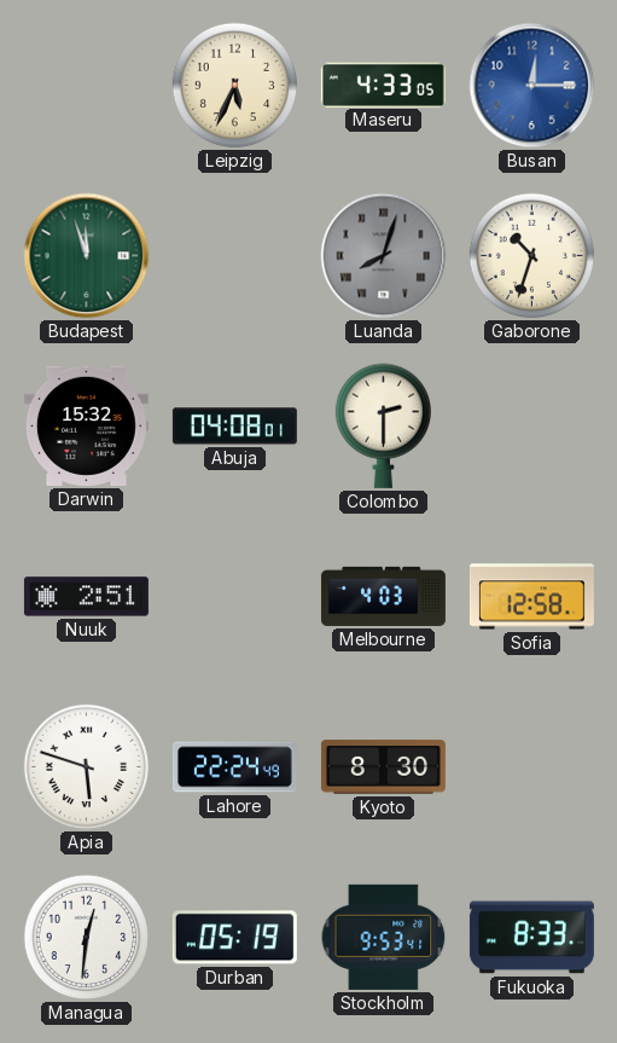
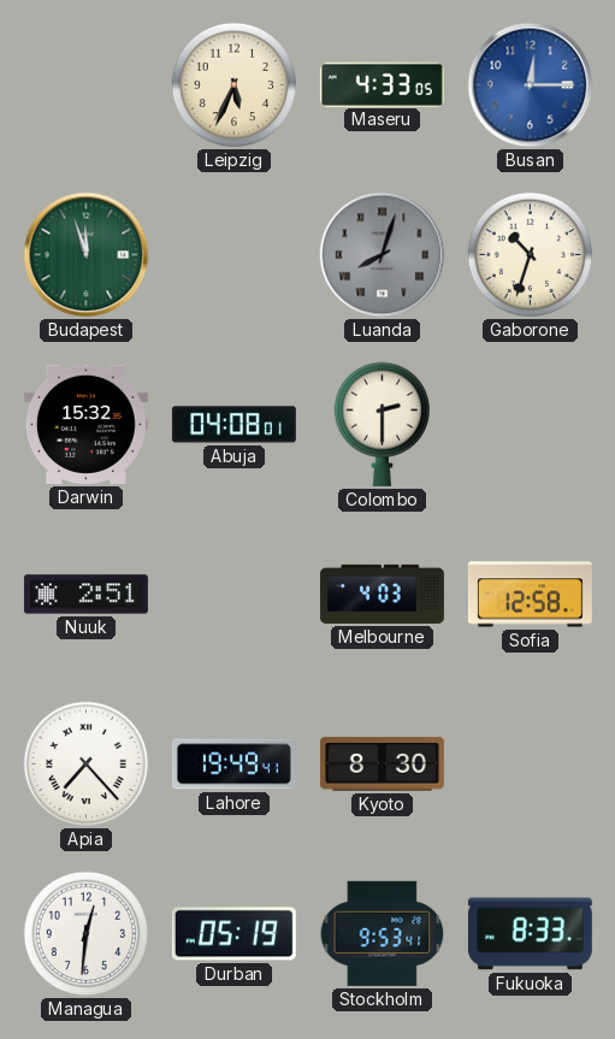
Apia: 5:48 -> 7:23
Lahore: 22:24 -> 19:49
